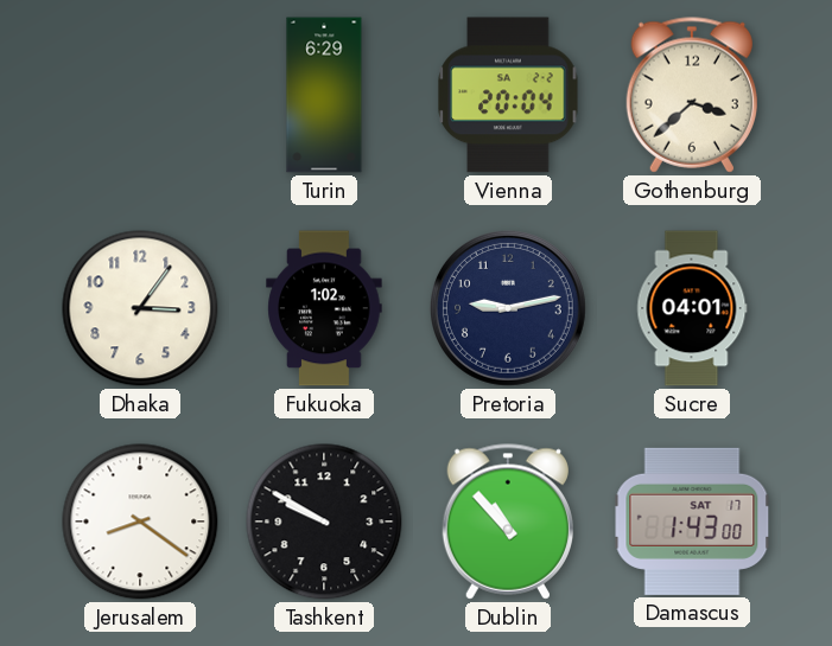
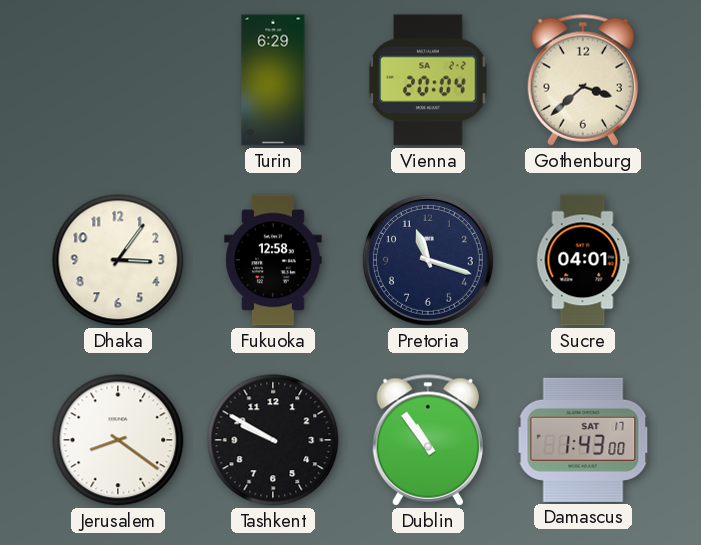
Fukuoka: 1:02 -> 12:58
Pretoria: 9:13 -> 11:18
Dublin: 10:53 -> 10:54
